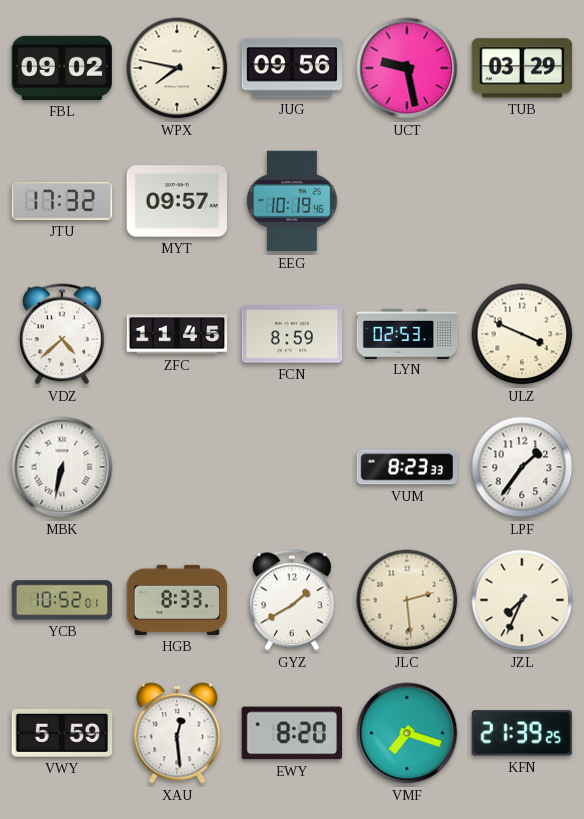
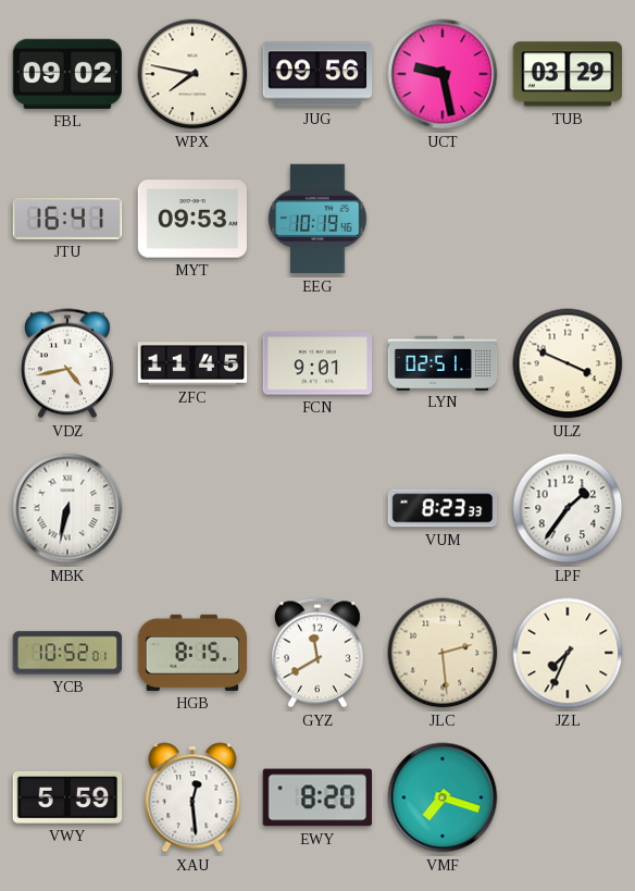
JTU: 17:32 -> 16:41
MYT: 09:57 -> 09:53
VDZ: 4:38 -> 4:43
FCN: 8:59 -> 9:01
LYN: 02:53 -> 02:51
HGB: 8:33 -> 8:15
GYZ: 1:40 -> 11:40
KFN: 21:39 -> none
